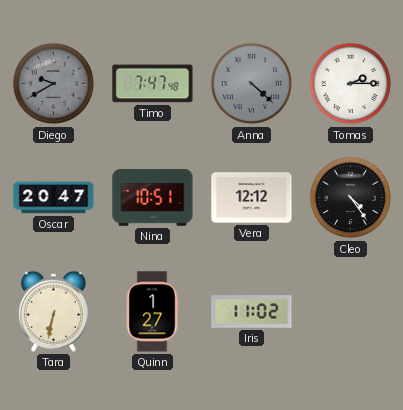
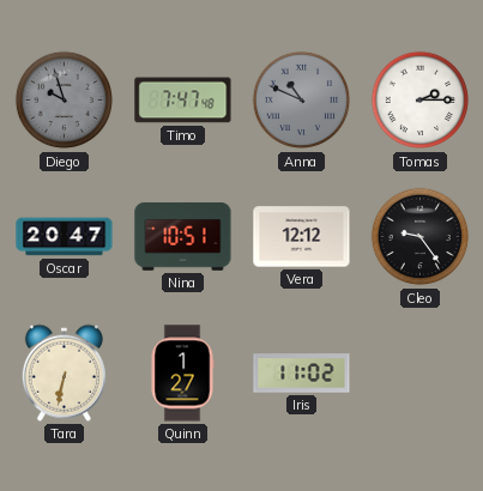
Diego: 9:40 -> 9:57
Anna: 4:22 -> 10:49
Cleo: 4:24 -> 9:24
